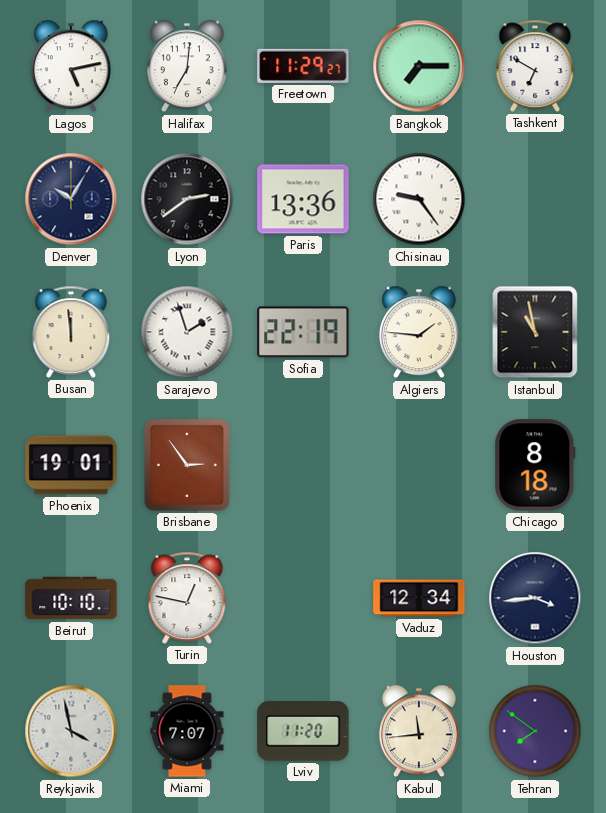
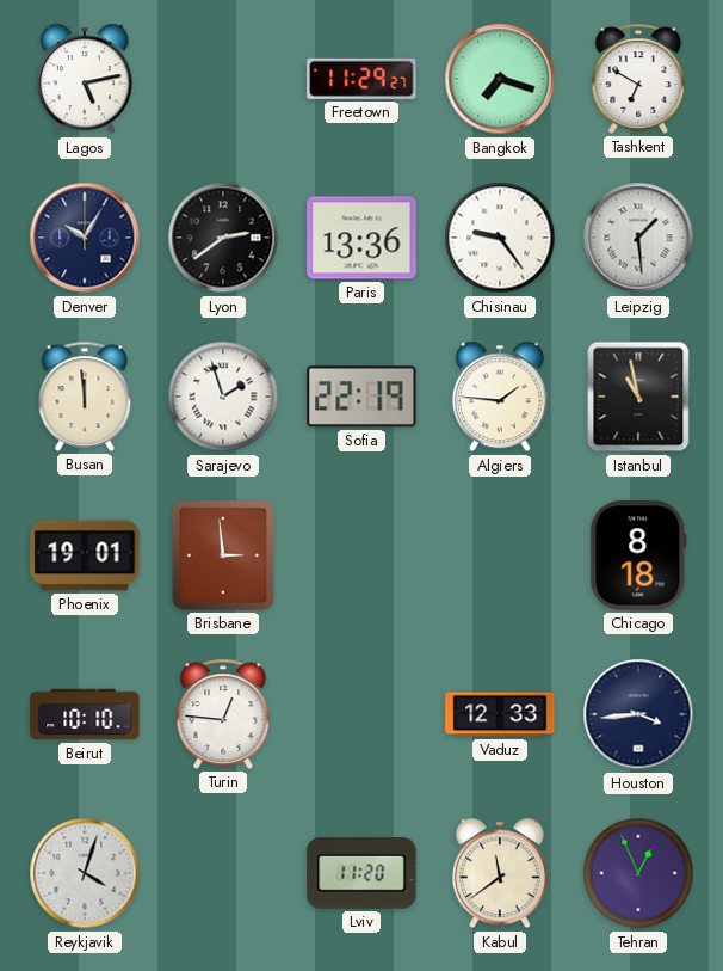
Halifax: 7:01 -> none
Bangkok: 7:15 -> 7:18
Leipzig: none -> 1:29
Brisbane: 2:54 -> 2:59
Turin: 12:47 -> 12:46
Vaduz: 12:34 -> 12:33
Reykjavik: 3:58 -> 4:03
Miami: 7:07 -> none
Kabul: 11:44 -> 11:39
Tehran: 7:51 -> 12:56
